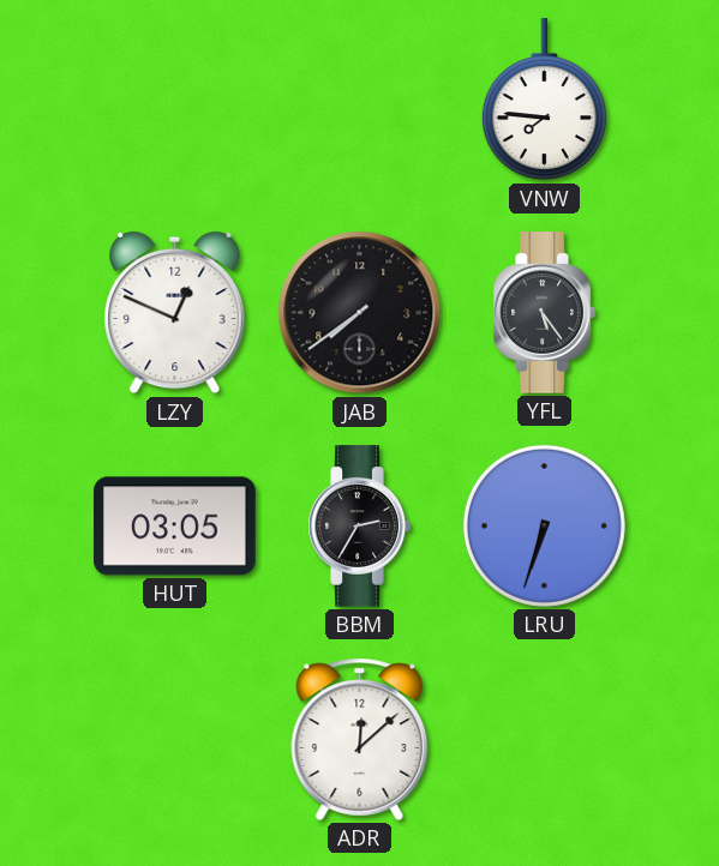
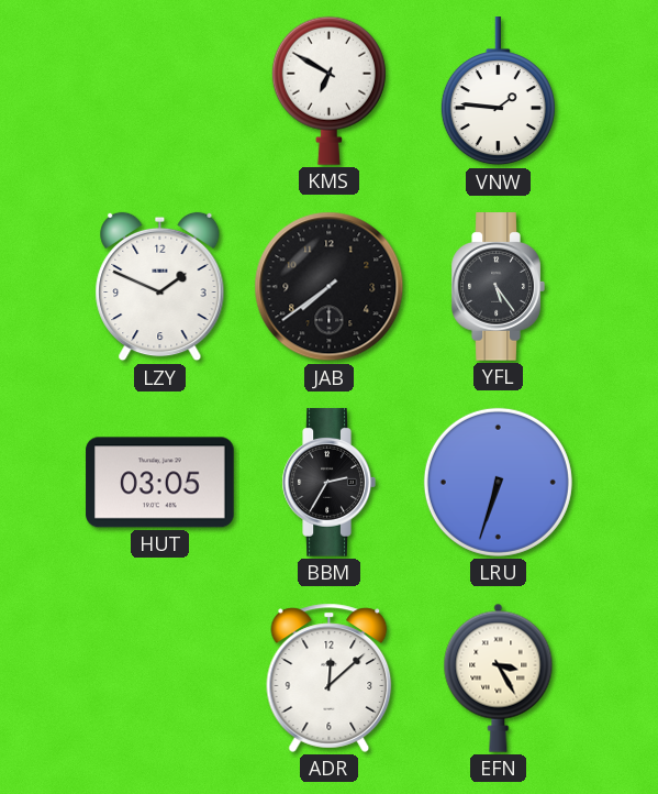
KMS: none -> 6:50
VNW: 7:46 -> 1:46
LZY: 12:49 -> 1:49
EFN: none -> 3:25
